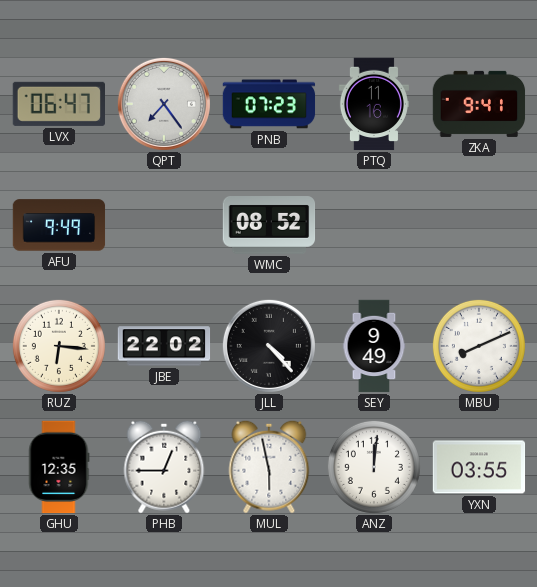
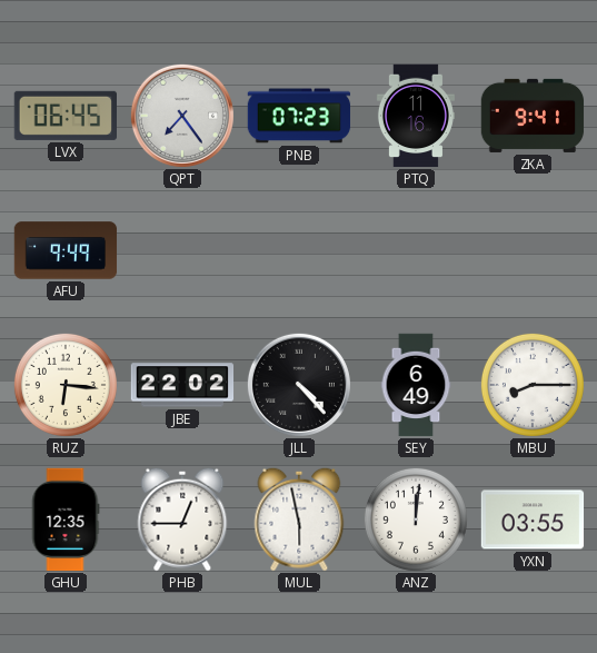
LVX: 06:47 -> 06:45
WMC: 08:52 -> none
SEY: 9:49 -> 6:49
MBU: 8:11 -> 8:15
